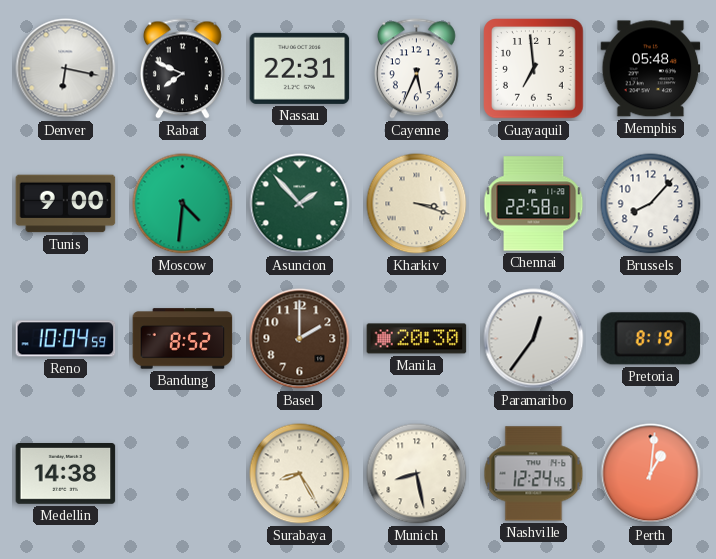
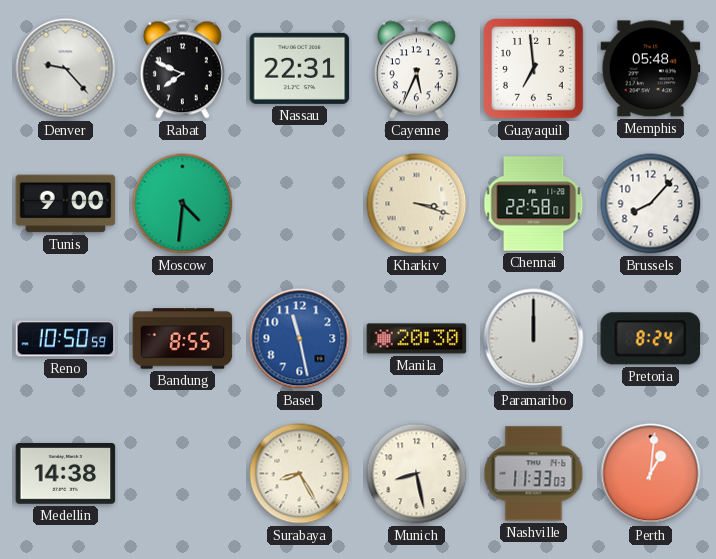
Denver: 6:17 -> 9:23
Asuncion: 1:53 -> none
Reno: 10:04 -> 10:50
Bandung: 8:52 -> 8:55
Basel: 2:00 -> 11:28
Basel dial: brown -> blue
Paramaribo: 12:36 -> 12:00
Pretoria: 8:19 -> 8:24
Nashville: 12:24 -> 11:33
